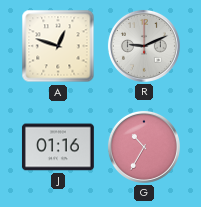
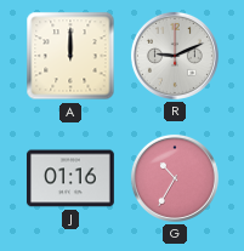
A: 12:48 -> 12:00
